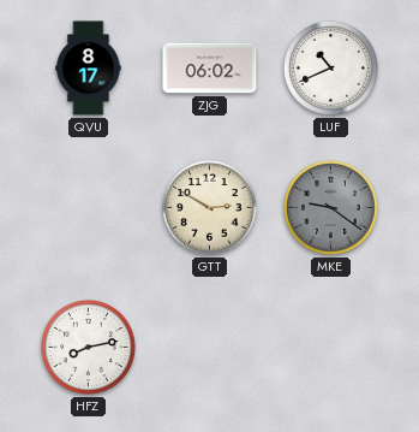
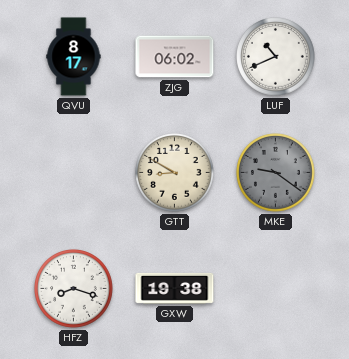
GTT: 2:50 -> 8:50
HFZ: 8:13 -> 8:18
GXW: none -> 19:38
